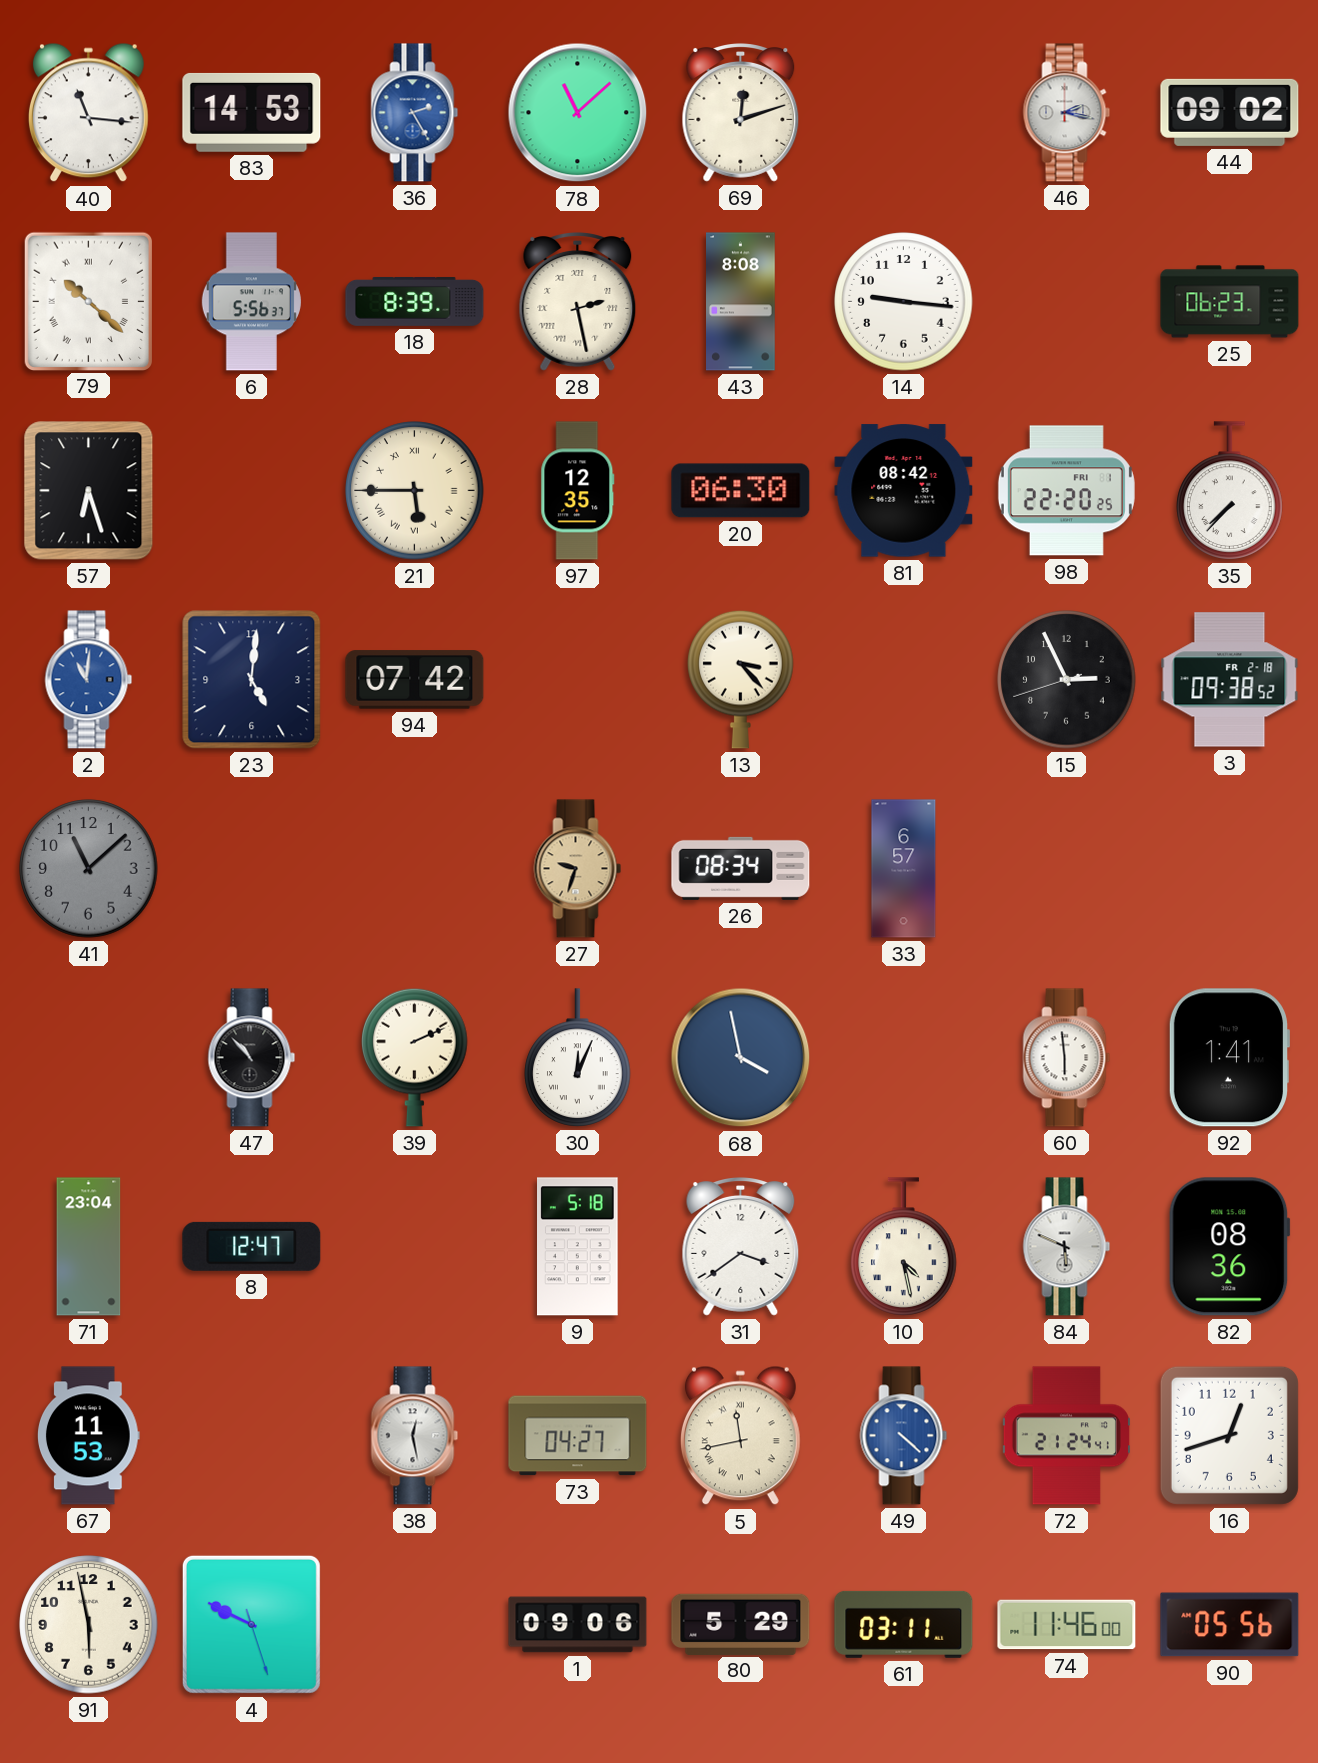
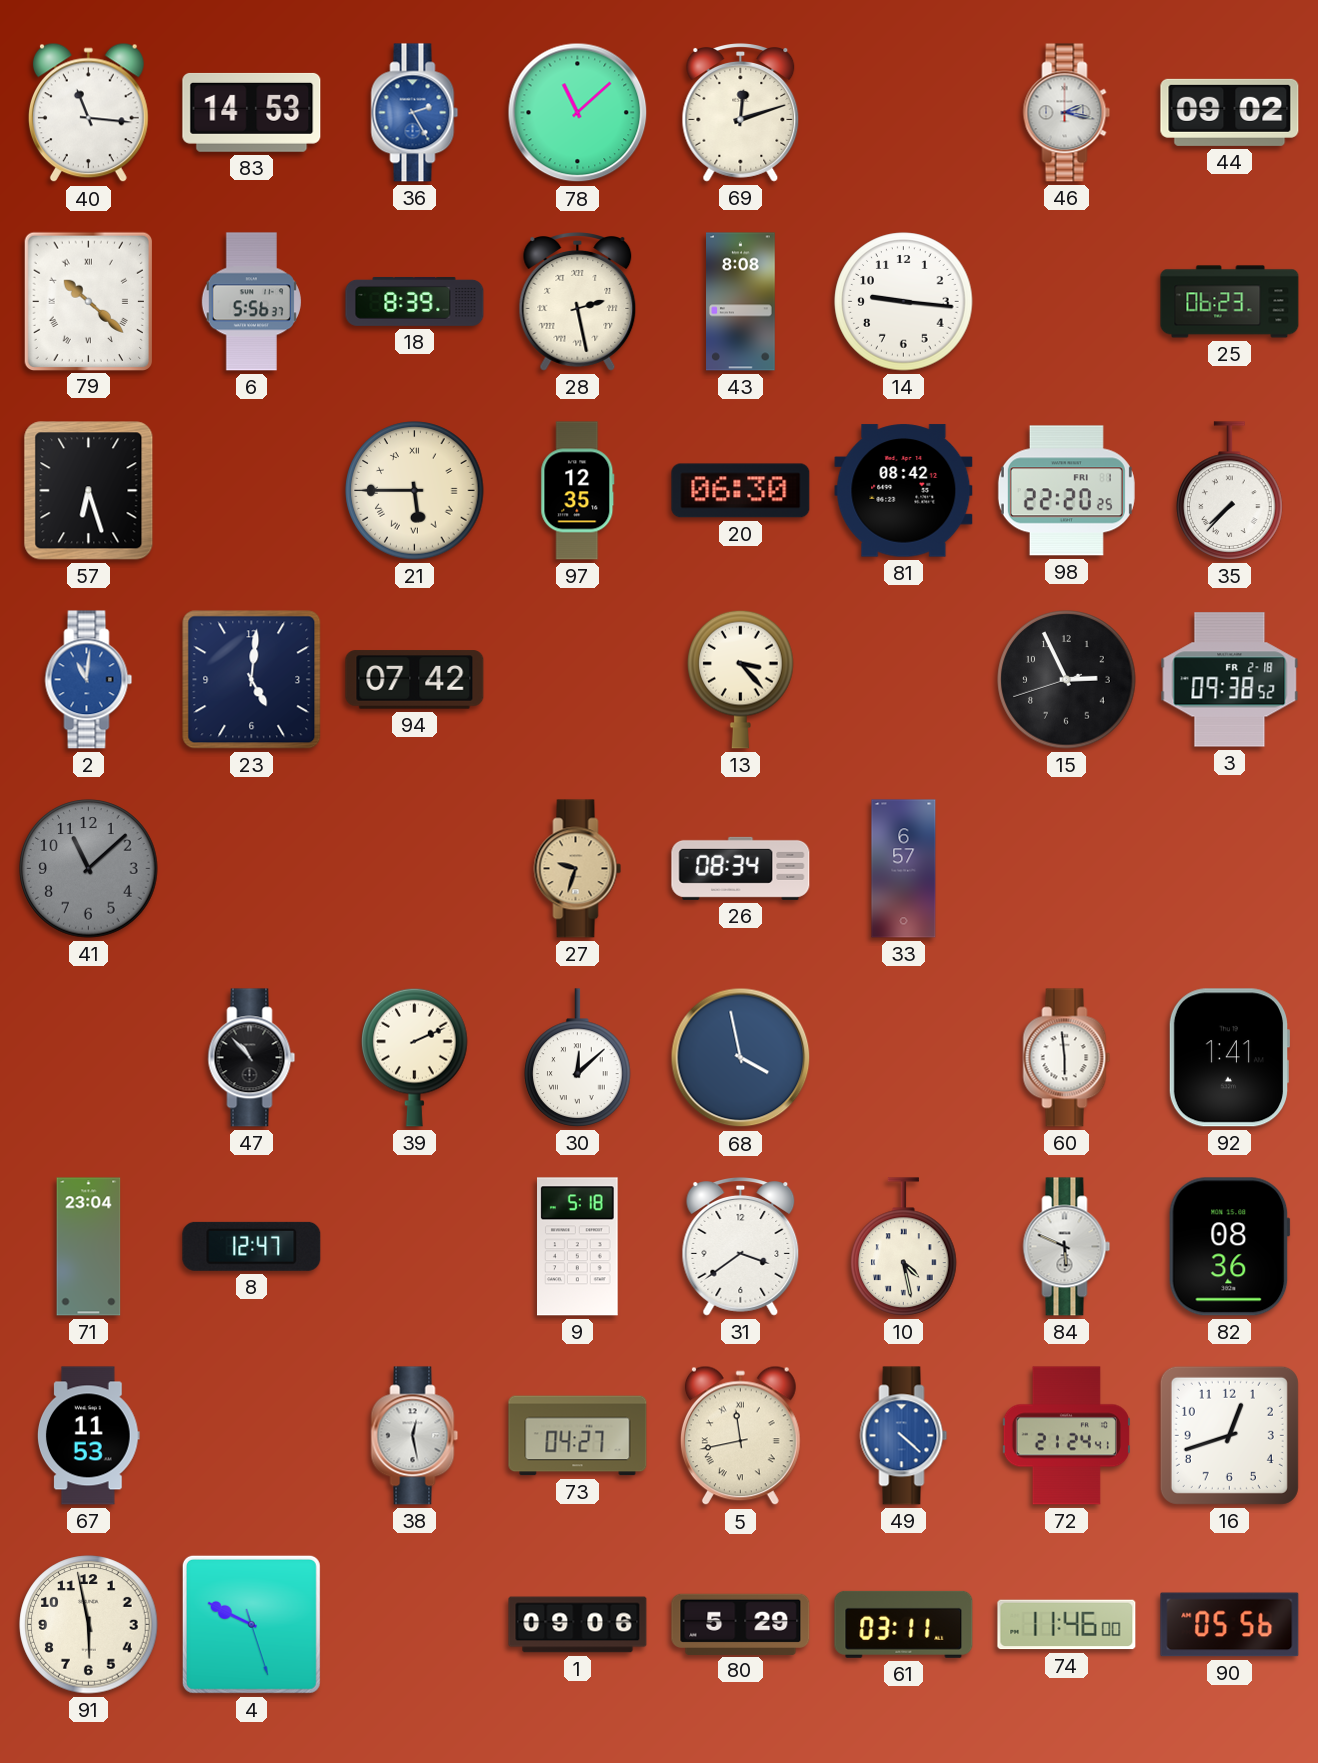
30: 12:04 -> 12:08
